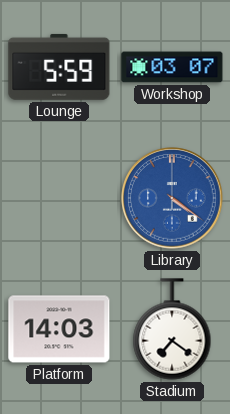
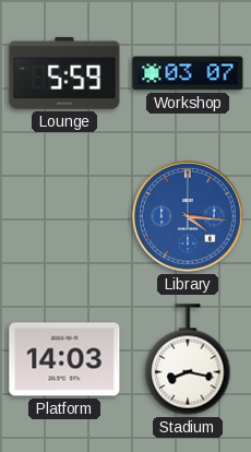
Library: 4:21 -> 4:16
Stadium: 7:21 -> 8:17
